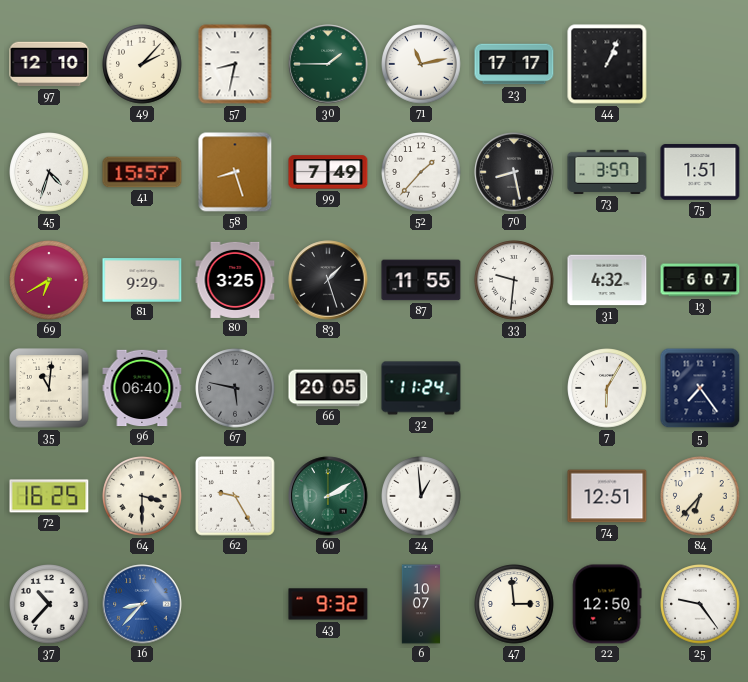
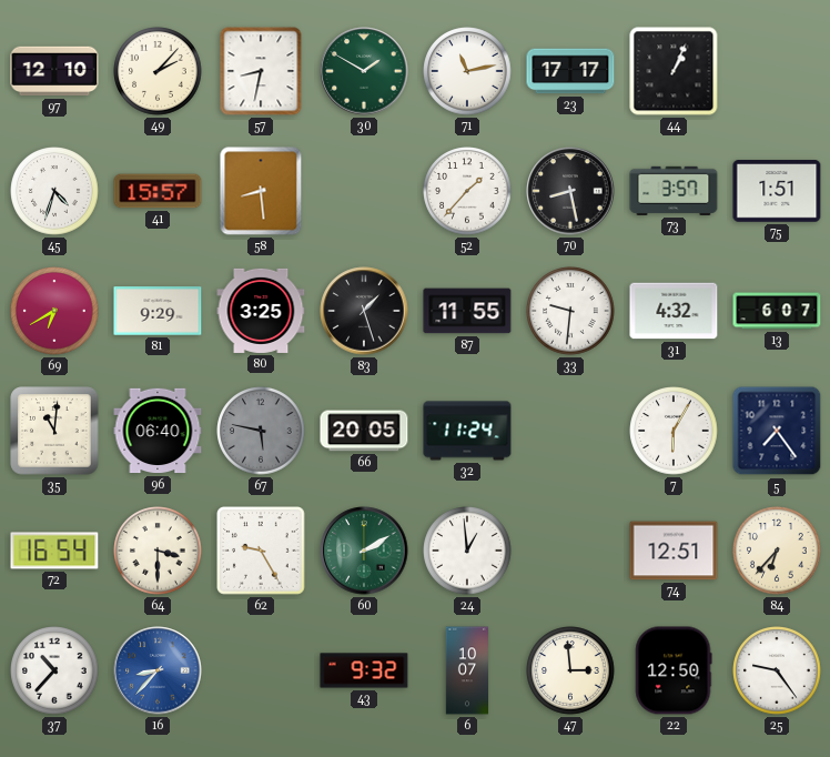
30: 1:45 -> 1:50
58: 8:27 -> 8:29
99: 7:49 -> none
72: 16:25 -> 16:54
